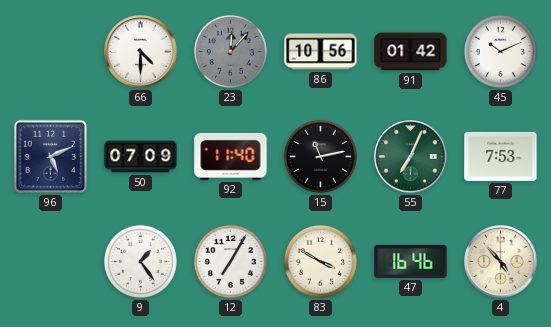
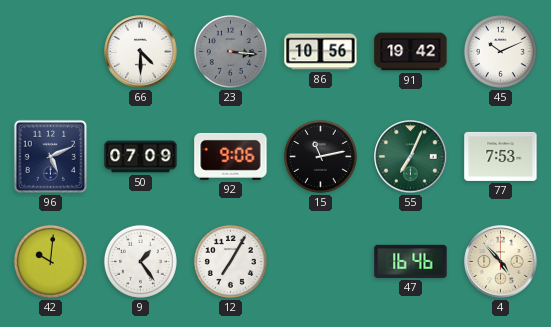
23: 12:07 -> 3:16
91: 01:42 -> 19:42
92: 11:40 -> 9:06
42: none -> 10:01
83: 3:50 -> none
